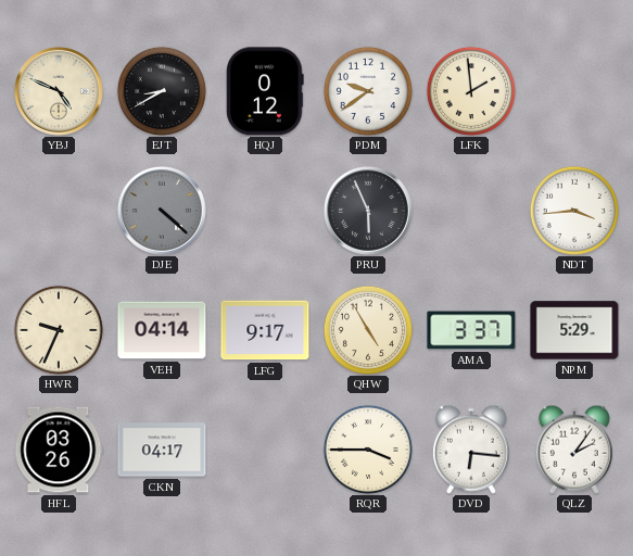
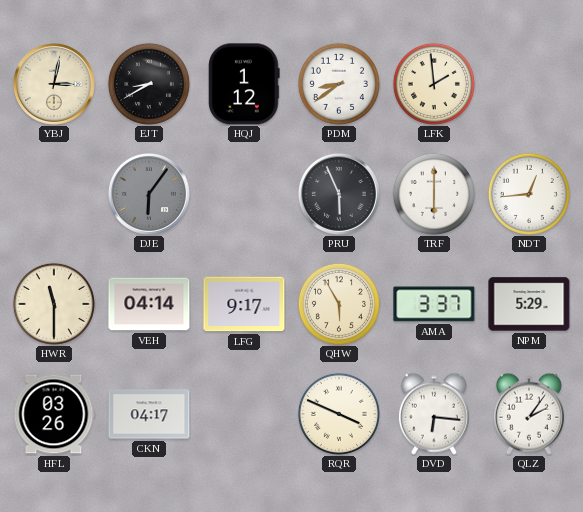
YBJ: 4:49 -> 3:02
HQJ: 0:12 -> 1:12
PDM: 9:39 -> 8:39
DJE: 4:22 -> 6:06
TRF: none -> 6:00
NDT: 3:44 -> 12:44
HWR: 9:34 -> 11:30
QHW: 4:55 -> 5:55
RQR: 3:45 -> 3:49
